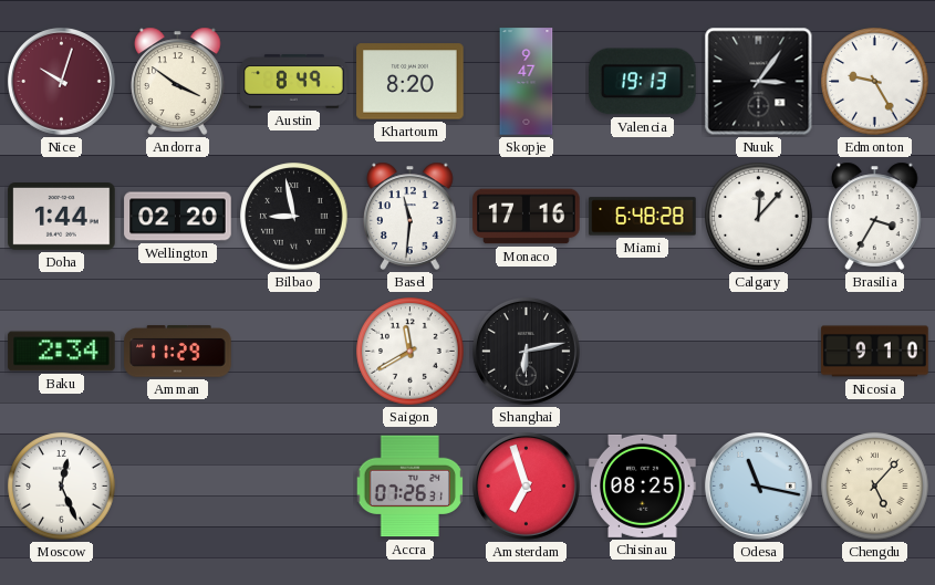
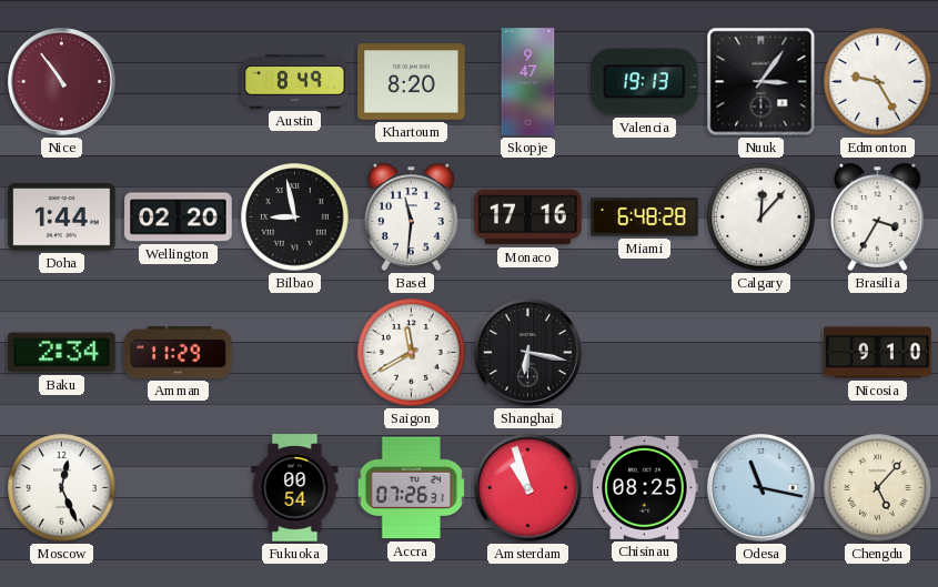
Nice: 10:03 -> 10:54
Andorra: 3:51 -> none
Shanghai: 6:13 -> 6:17
Fukuoka: none -> 00:54
Amsterdam: 6:57 -> 10:57
